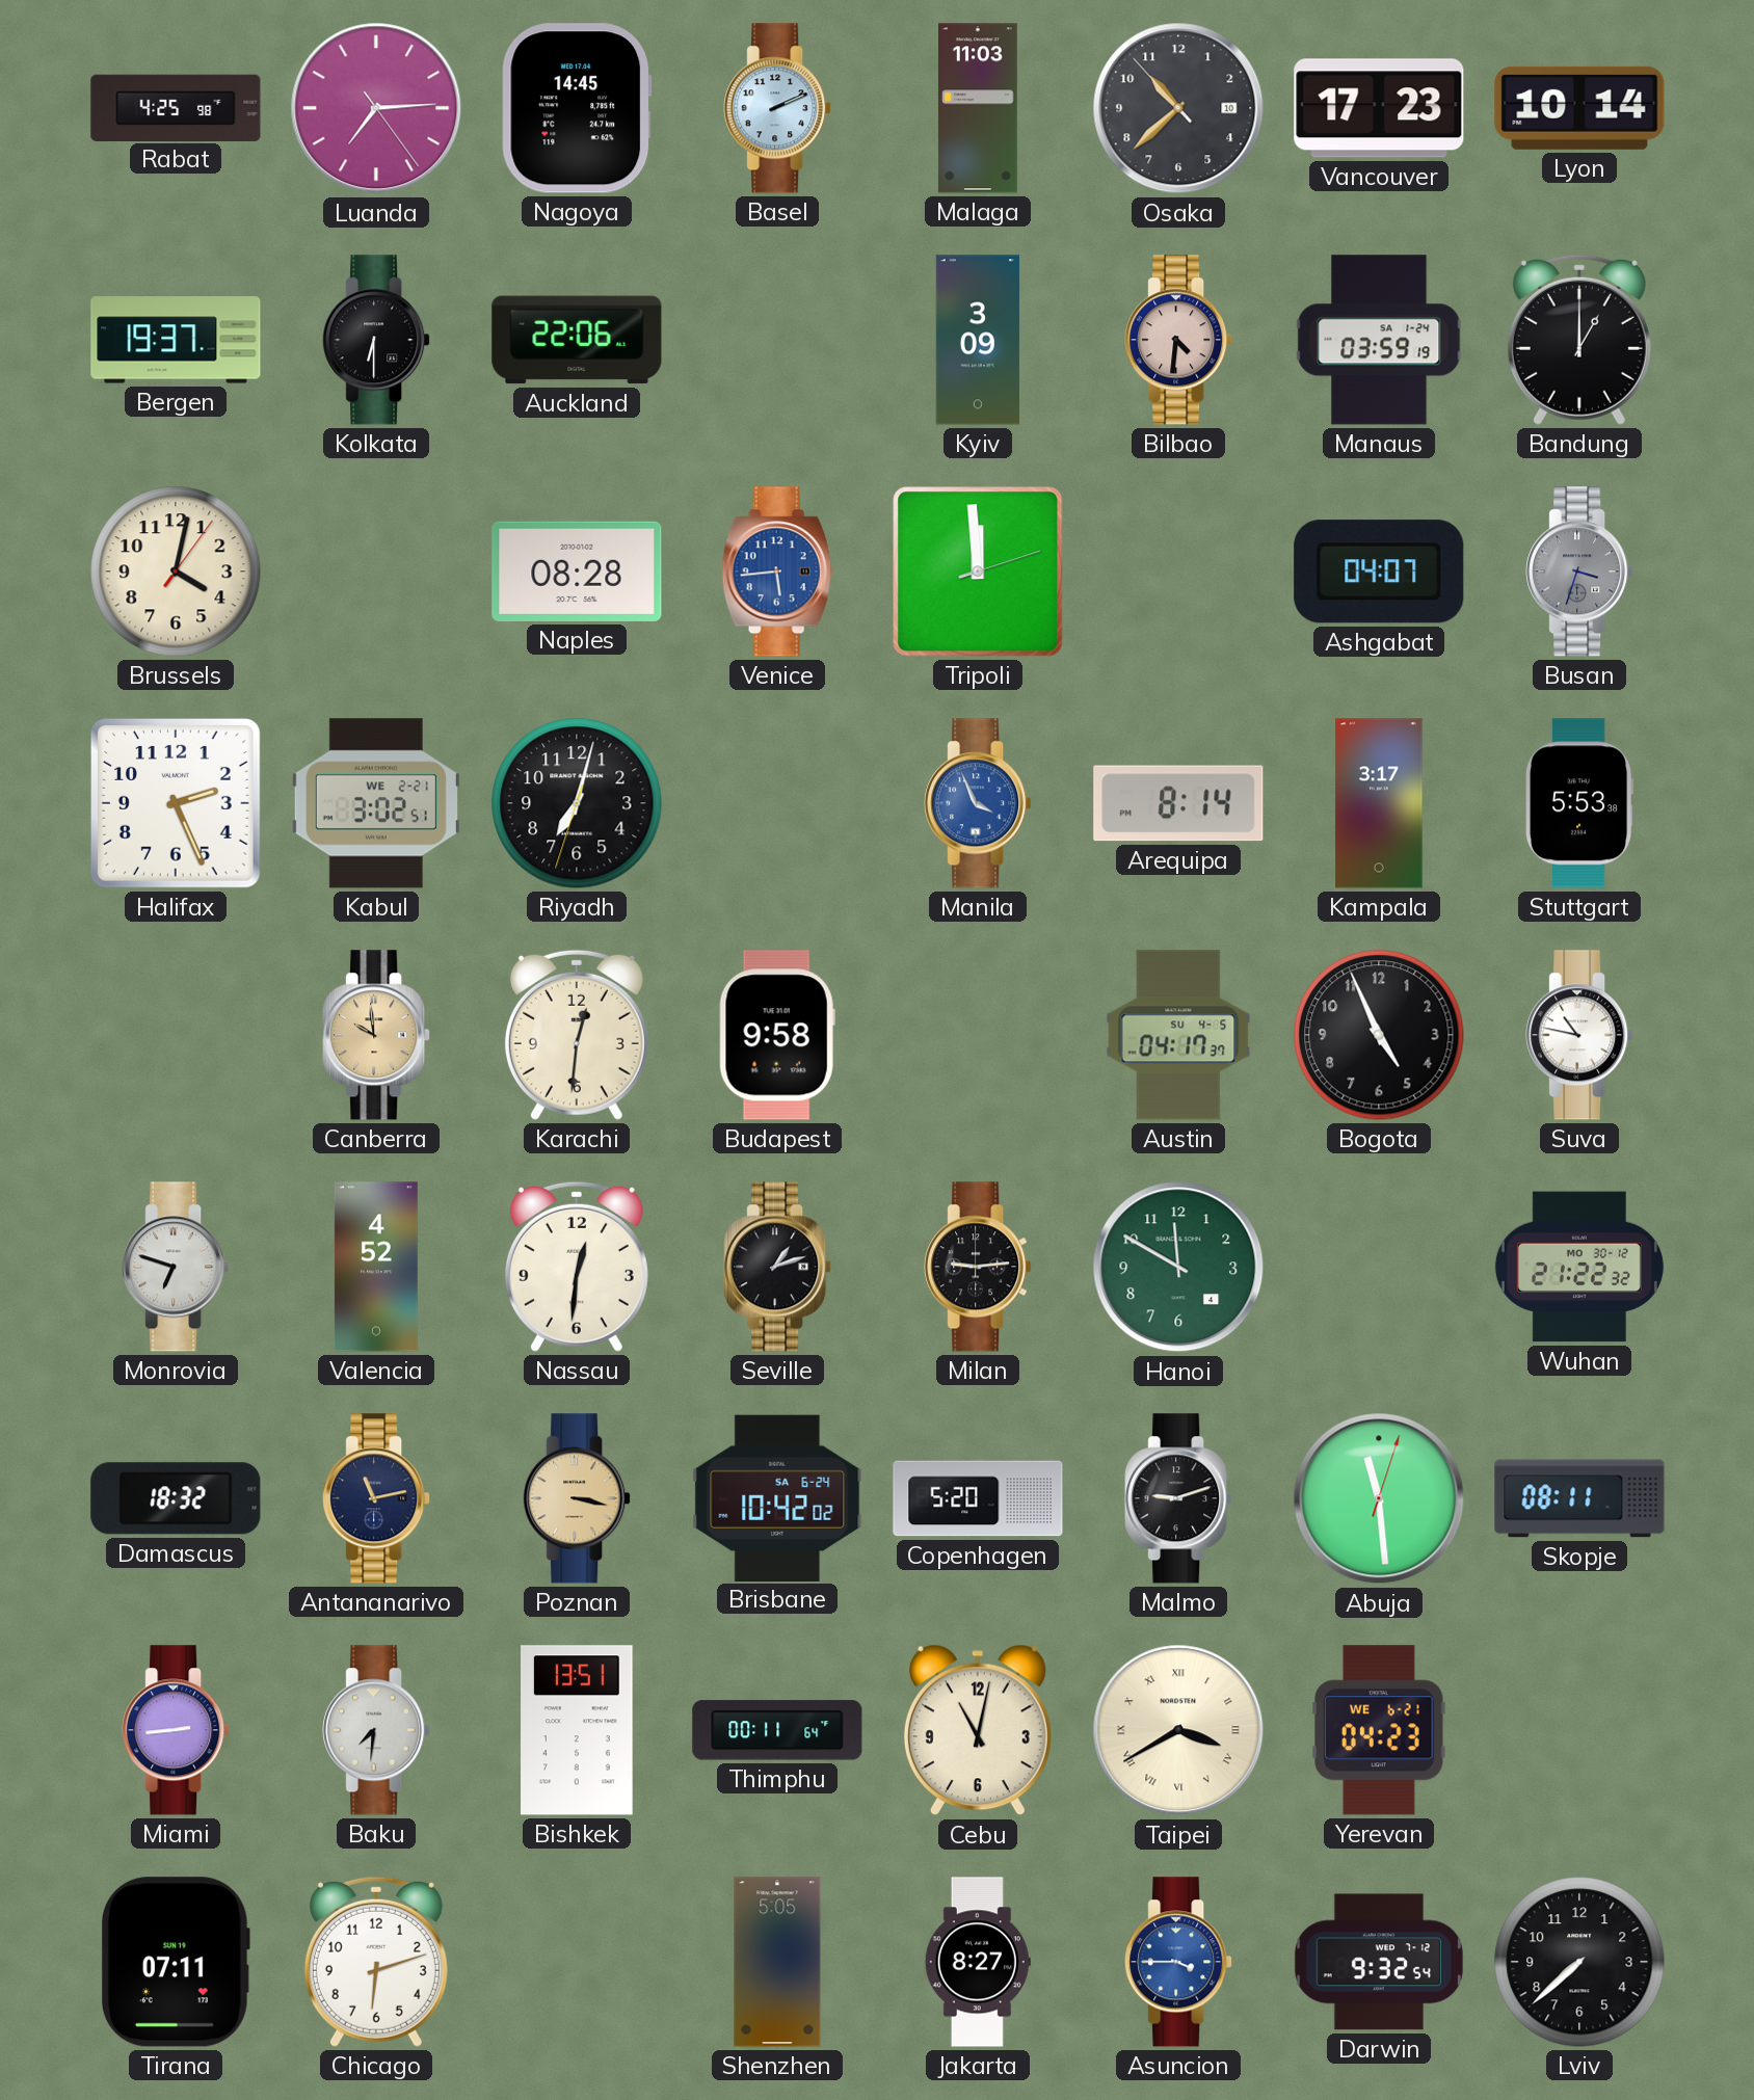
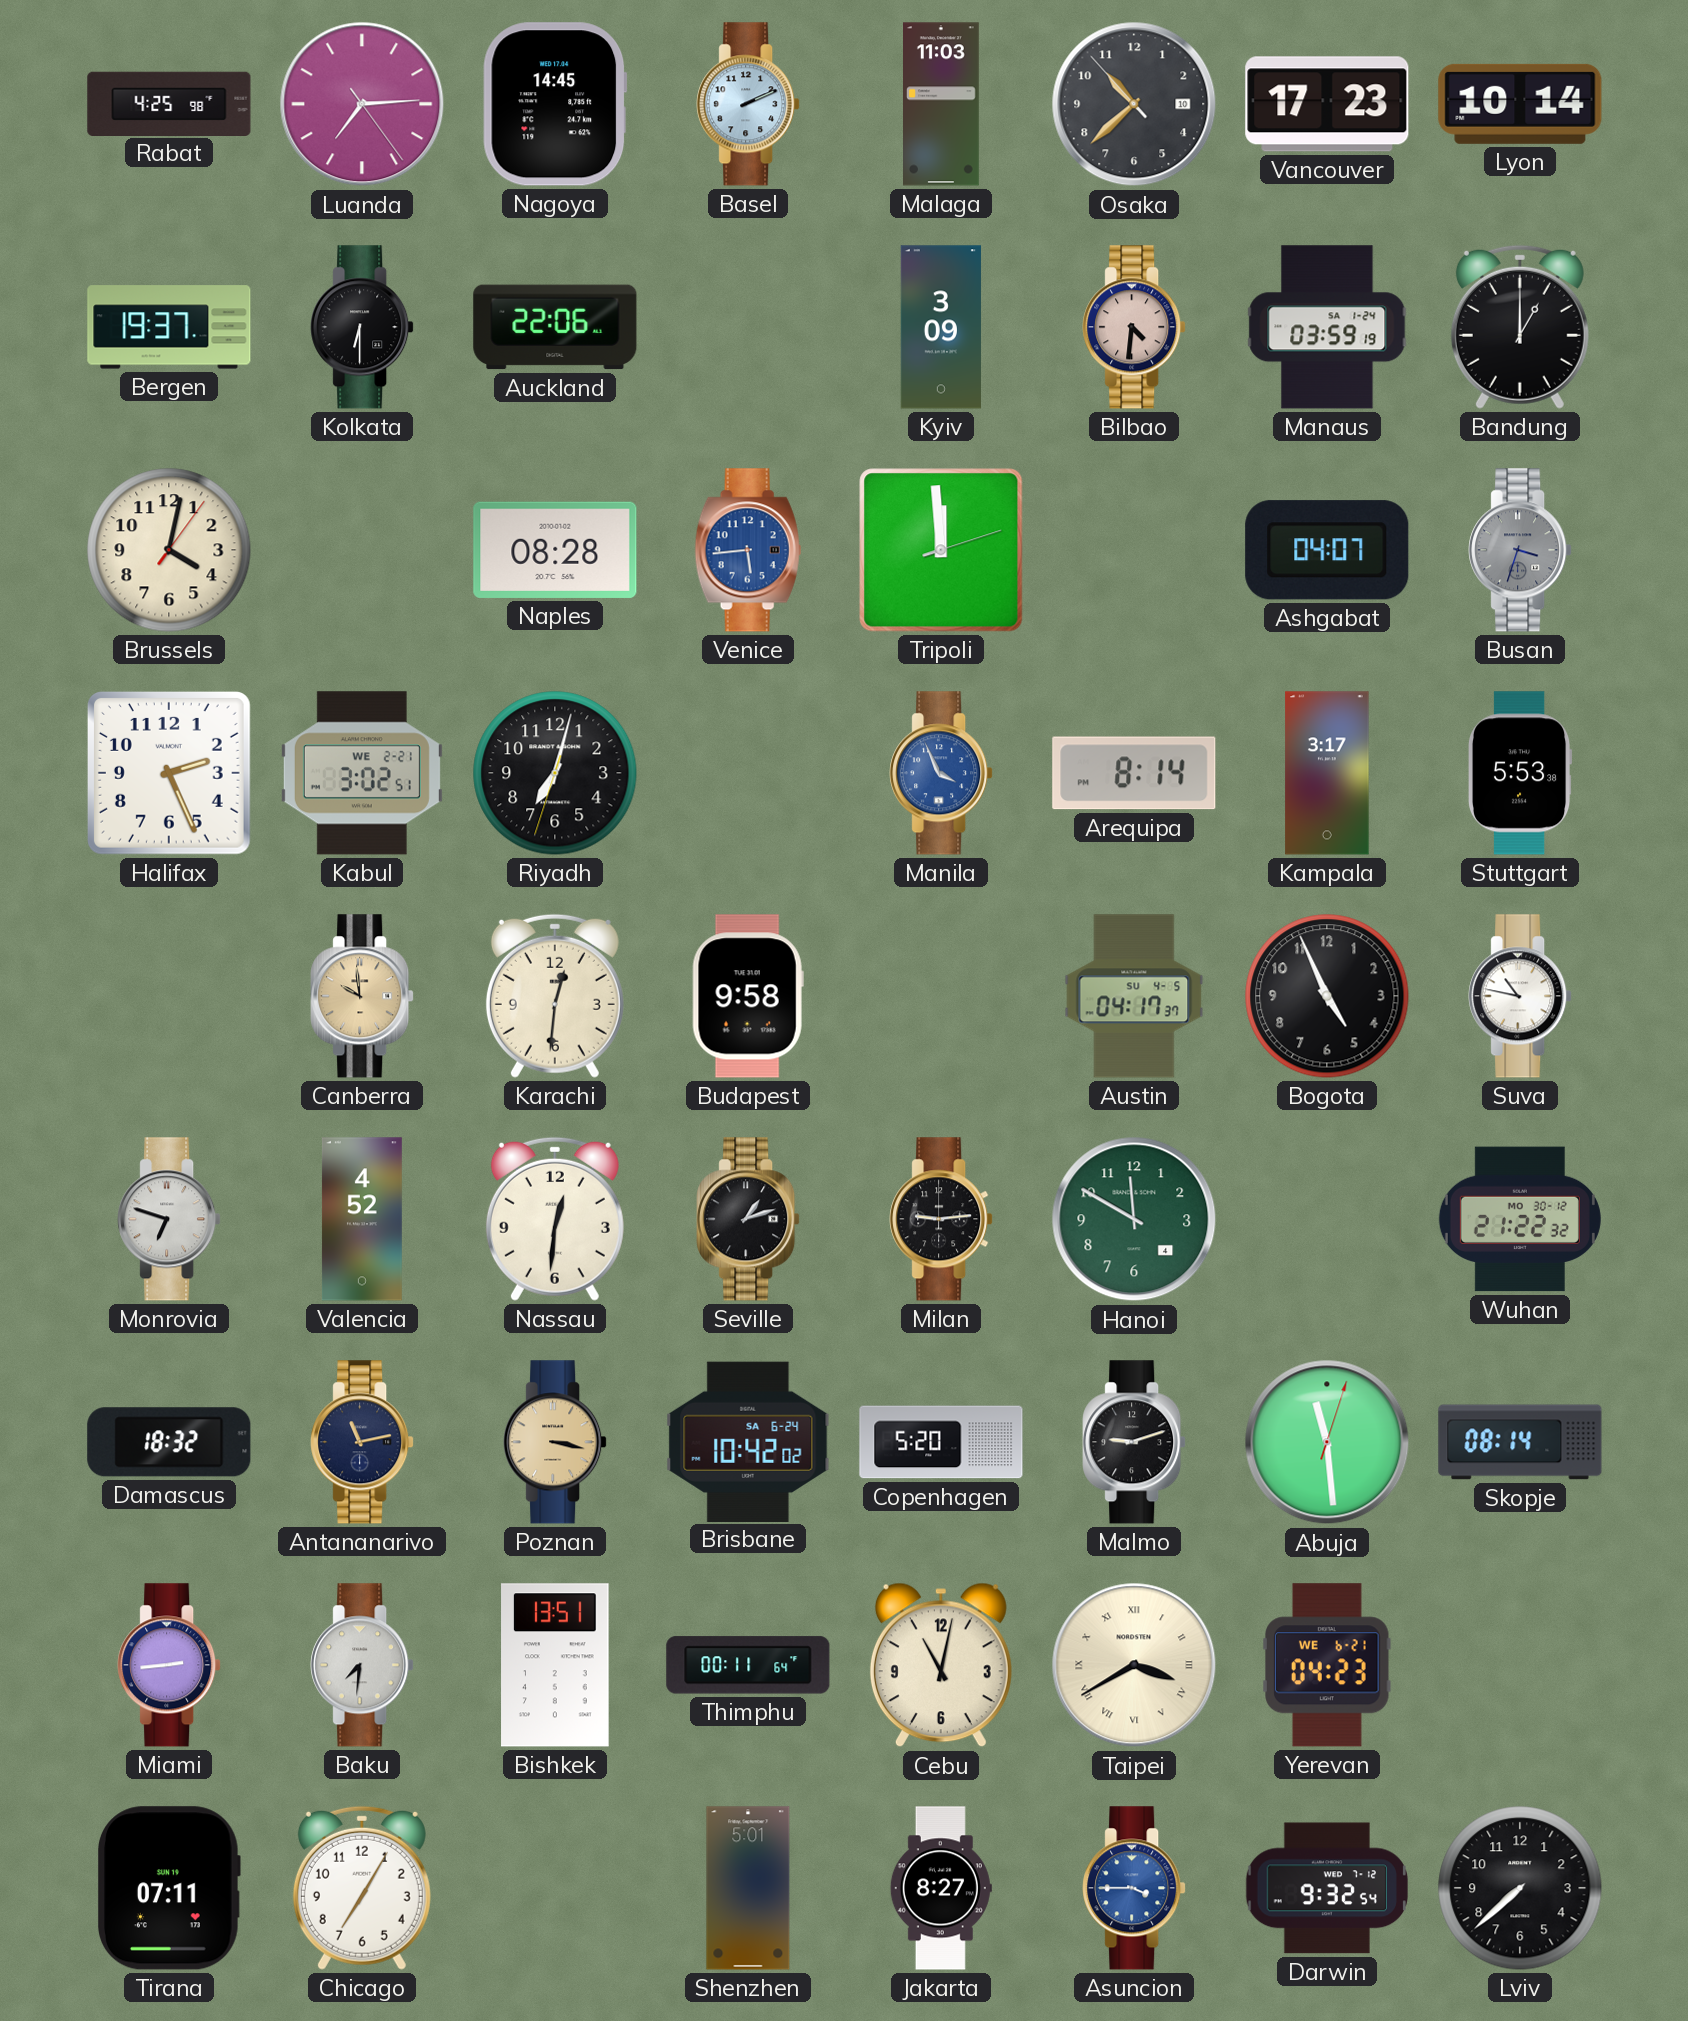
Skopje: 08:11 -> 08:14
Chicago: 6:12 -> 7:05
Shenzhen: 5:05 -> 5:01
